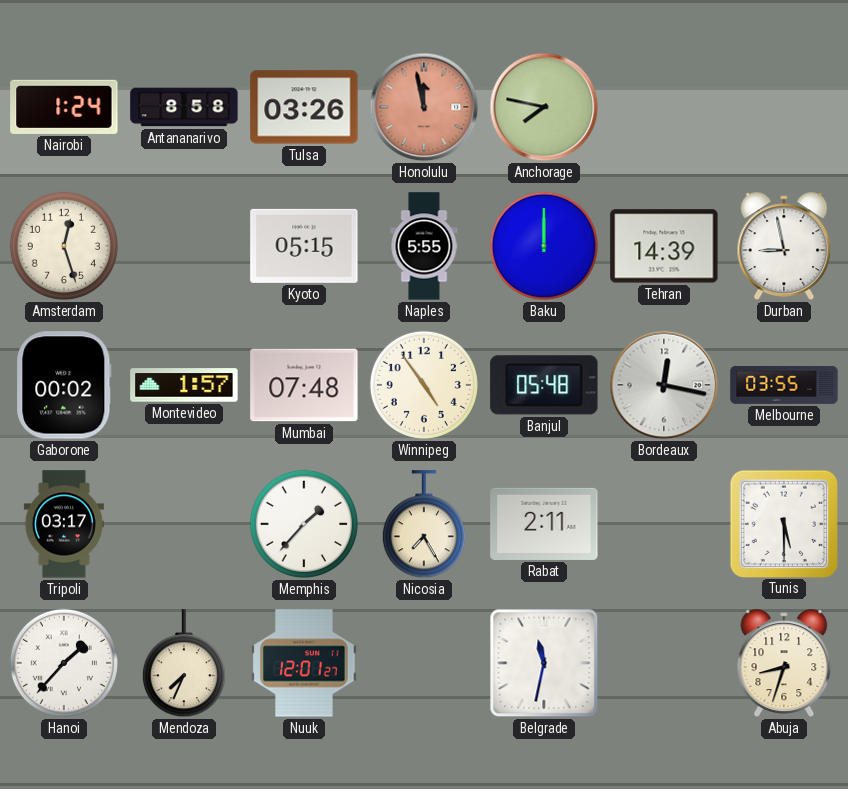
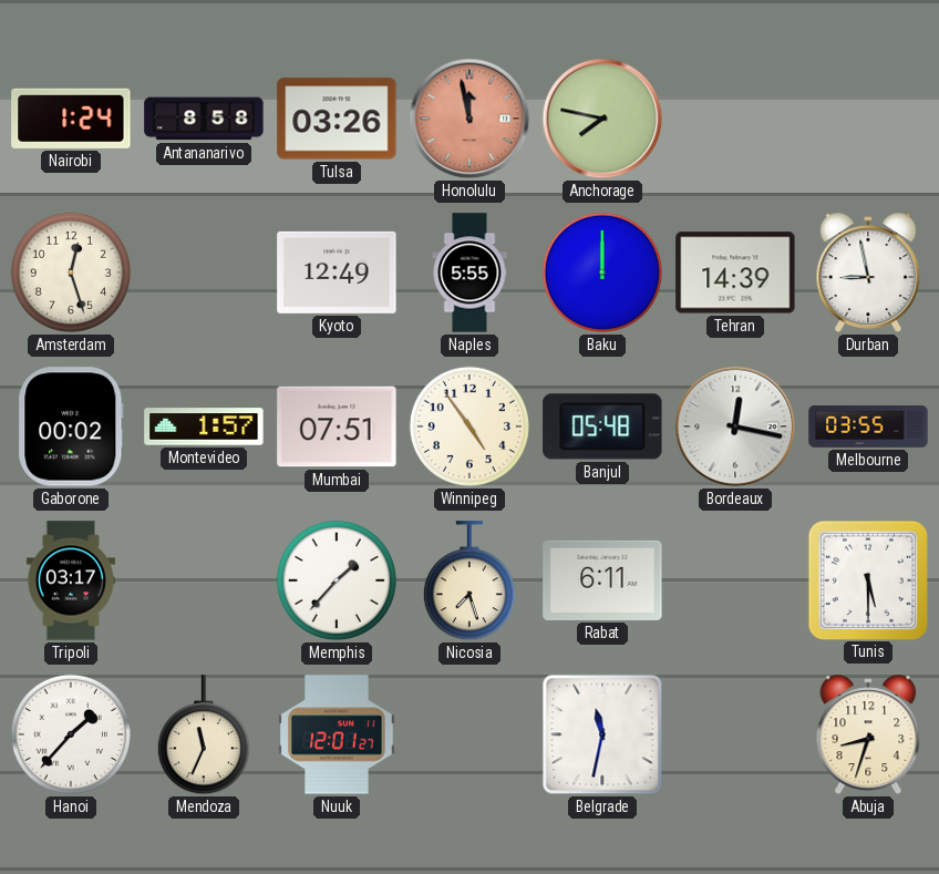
Kyoto: 05:15 -> 12:49
Mumbai: 07:48 -> 07:51
Nicosia: 7:25 -> 7:27
Rabat: 2:11 -> 6:11
Mendoza: 7:34 -> 11:34
